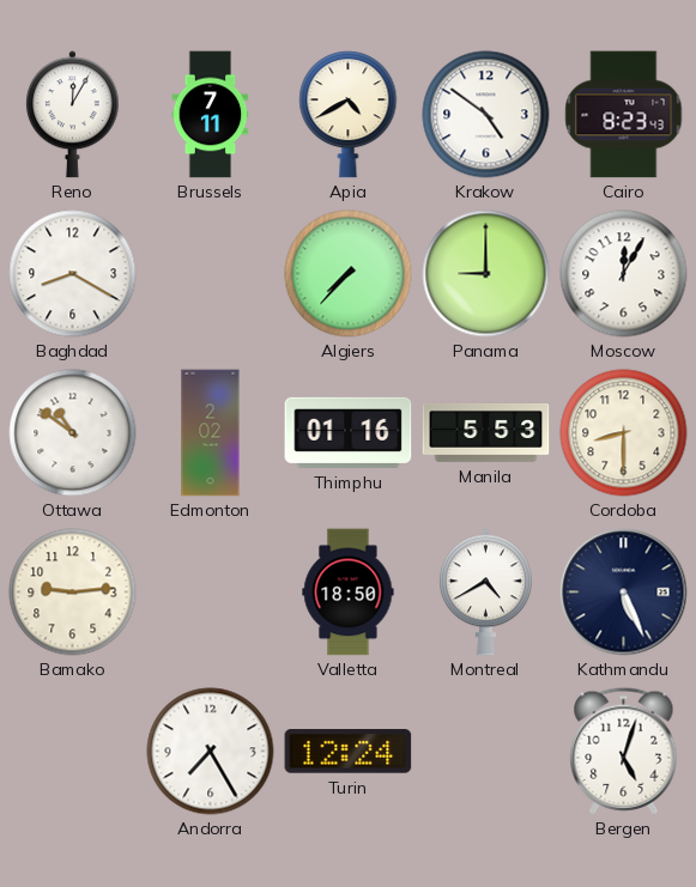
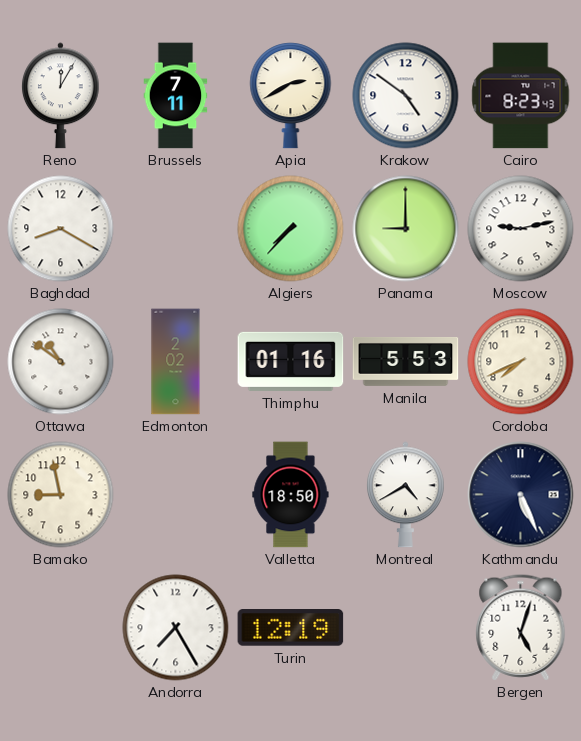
Apia: 4:40 -> 2:40
Moscow: 12:05 -> 9:13
Cordoba: 8:30 -> 7:41
Bamako: 9:14 -> 8:58
Turin: 12:24 -> 12:19
